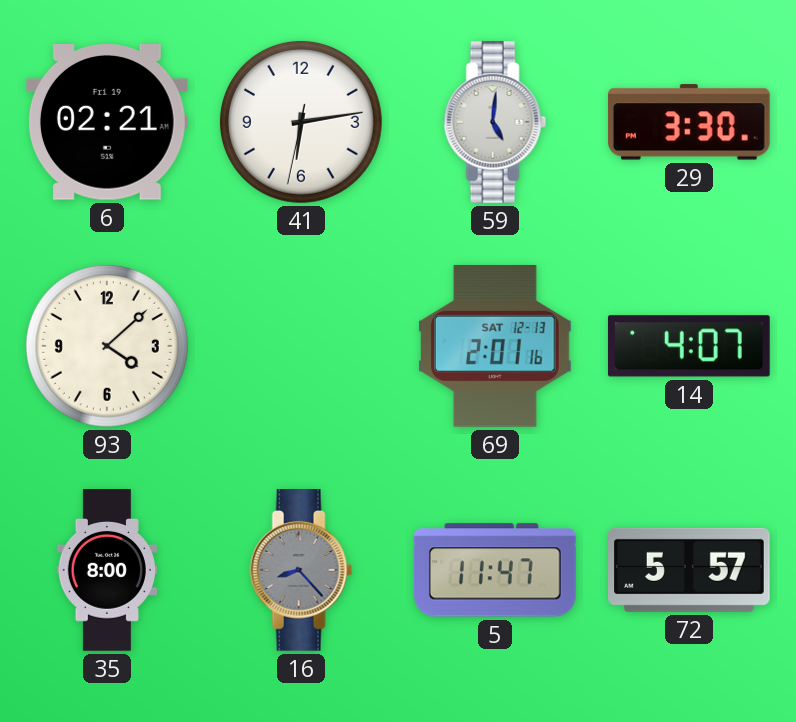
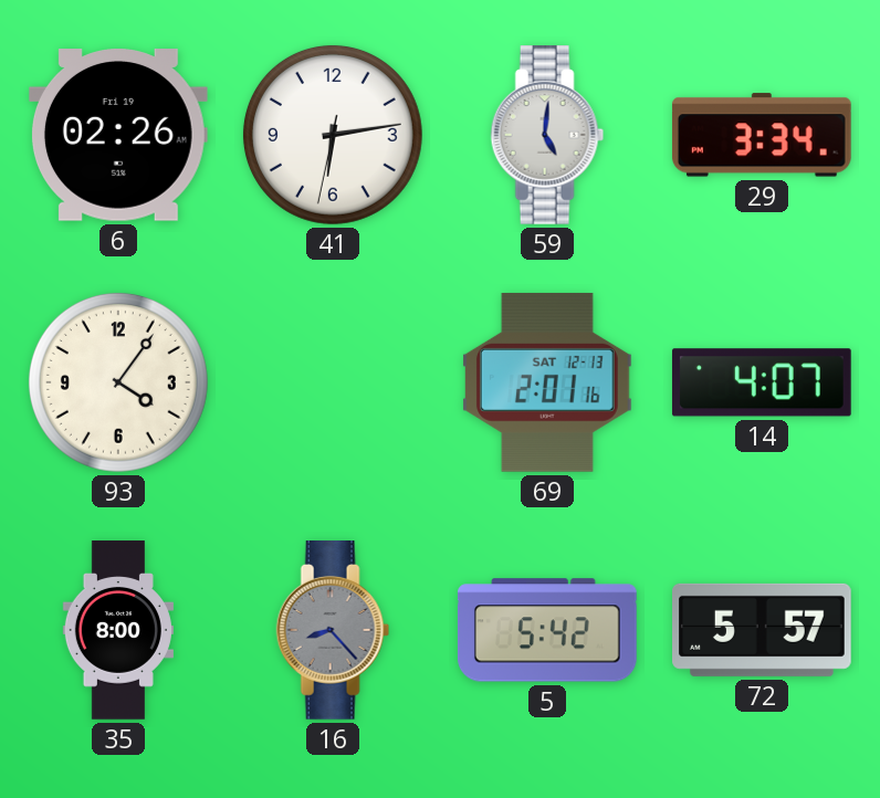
6: 02:21 -> 02:26
29: 3:30 -> 3:34
93: 4:08 -> 4:06
5: 11:47 -> 5:42
